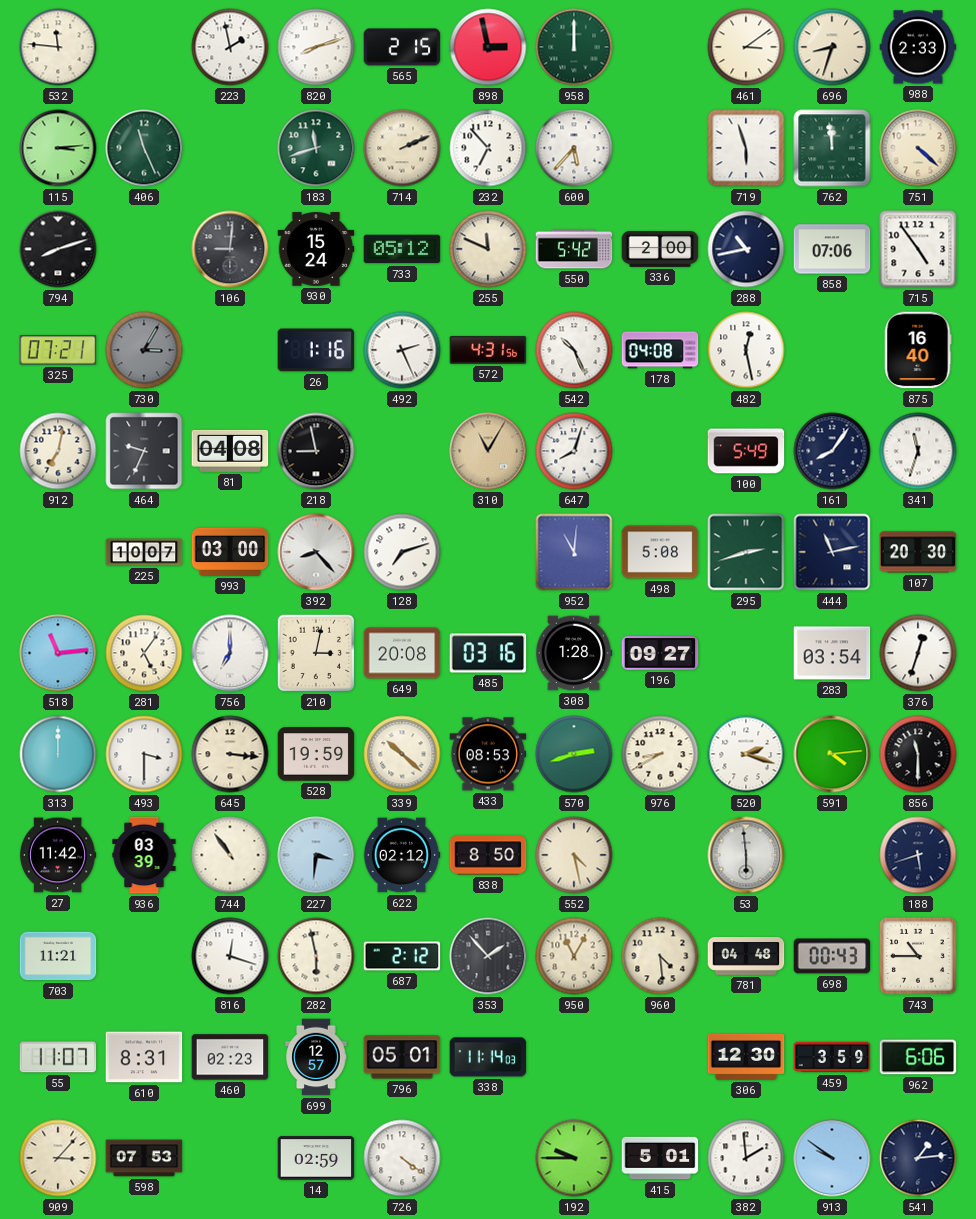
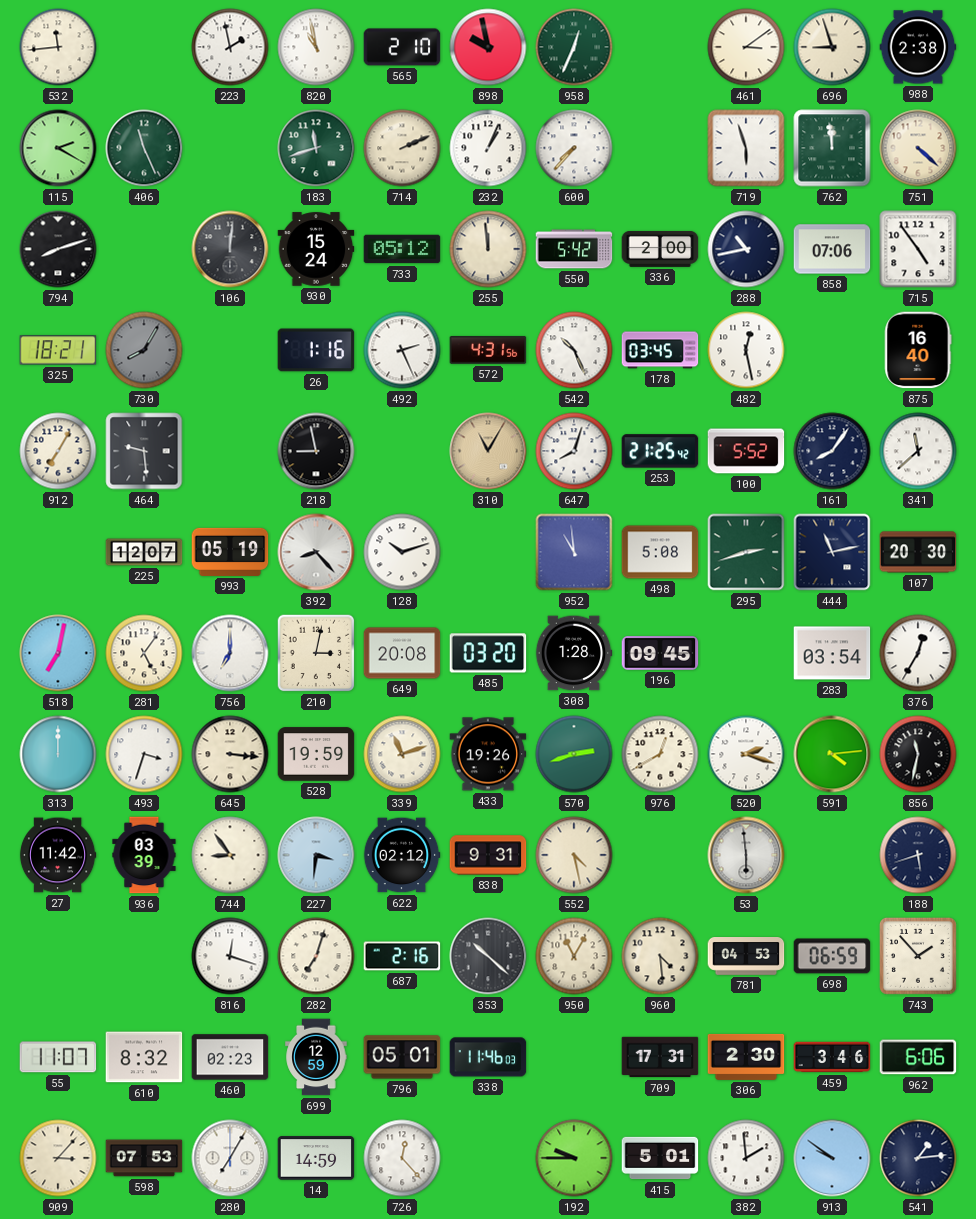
532: 11:46 -> 11:44
820: 8:12 -> 10:58
565: 2:15 -> 2:10
898: 2:58 -> 9:58
958: 12:00 -> 12:34
696: 8:33 -> 8:57
988: 2:33 -> 2:38
115: 3:14 -> 2:20
232: 6:53 -> 1:04
600: 5:37 -> 7:37
106: 9:01 -> 12:01
255: 11:49 -> 11:59
325: 07:21 -> 18:21
730: 3:05 -> 8:05
178: 04:08 -> 03:45
912: 7:02 -> 7:05
464: 9:34 -> 9:29
81: 04:08 -> none
253: none -> 21:25
100: 5:49 -> 5:52
341: 11:33 -> 11:38
225: 10:07 -> 12:07
993: 03:00 -> 05:19
128: 7:12 -> 10:12
952: 11:01 -> 10:59
518: 11:14 -> 7:02
485: 03:16 -> 03:20
196: 09:27 -> 09:45
376: 12:33 -> 12:35
493: 3:30 -> 3:33
339: 10:22 -> 11:12
433: 08:53 -> 19:26
976: 8:40 -> 12:40
856: 11:30 -> 11:32
744: 10:54 -> 8:54
838: 8:50 -> 9:31
703: 11:21 -> none
282: 5:58 -> 7:03
687: 2:12 -> 2:16
353: 1:53 -> 10:22
781: 04:48 -> 04:53
698: 00:43 -> 06:59
743: 10:45 -> 1:53
610: 8:31 -> 8:32
699: 12:57 -> 12:59
338: 11:14 -> 11:46
709: none -> 17:31
306: 12:30 -> 2:30
459: 3:59 -> 3:46
280: none -> 7:05
14: 02:59 -> 14:59
726: 4:21 -> 12:23
